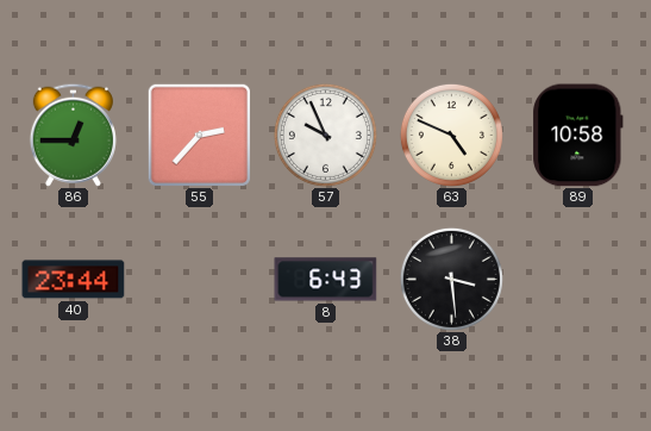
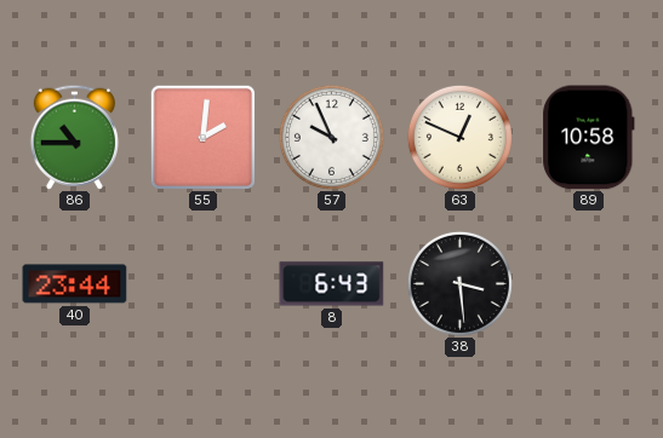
86: 12:45 -> 10:45
55: 2:37 -> 2:01
63: 4:49 -> 12:49
